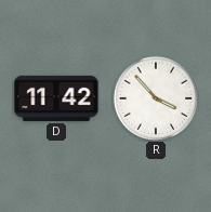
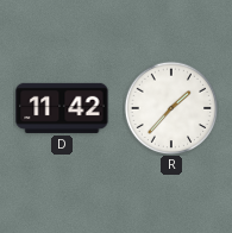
R: 3:53 -> 1:37
